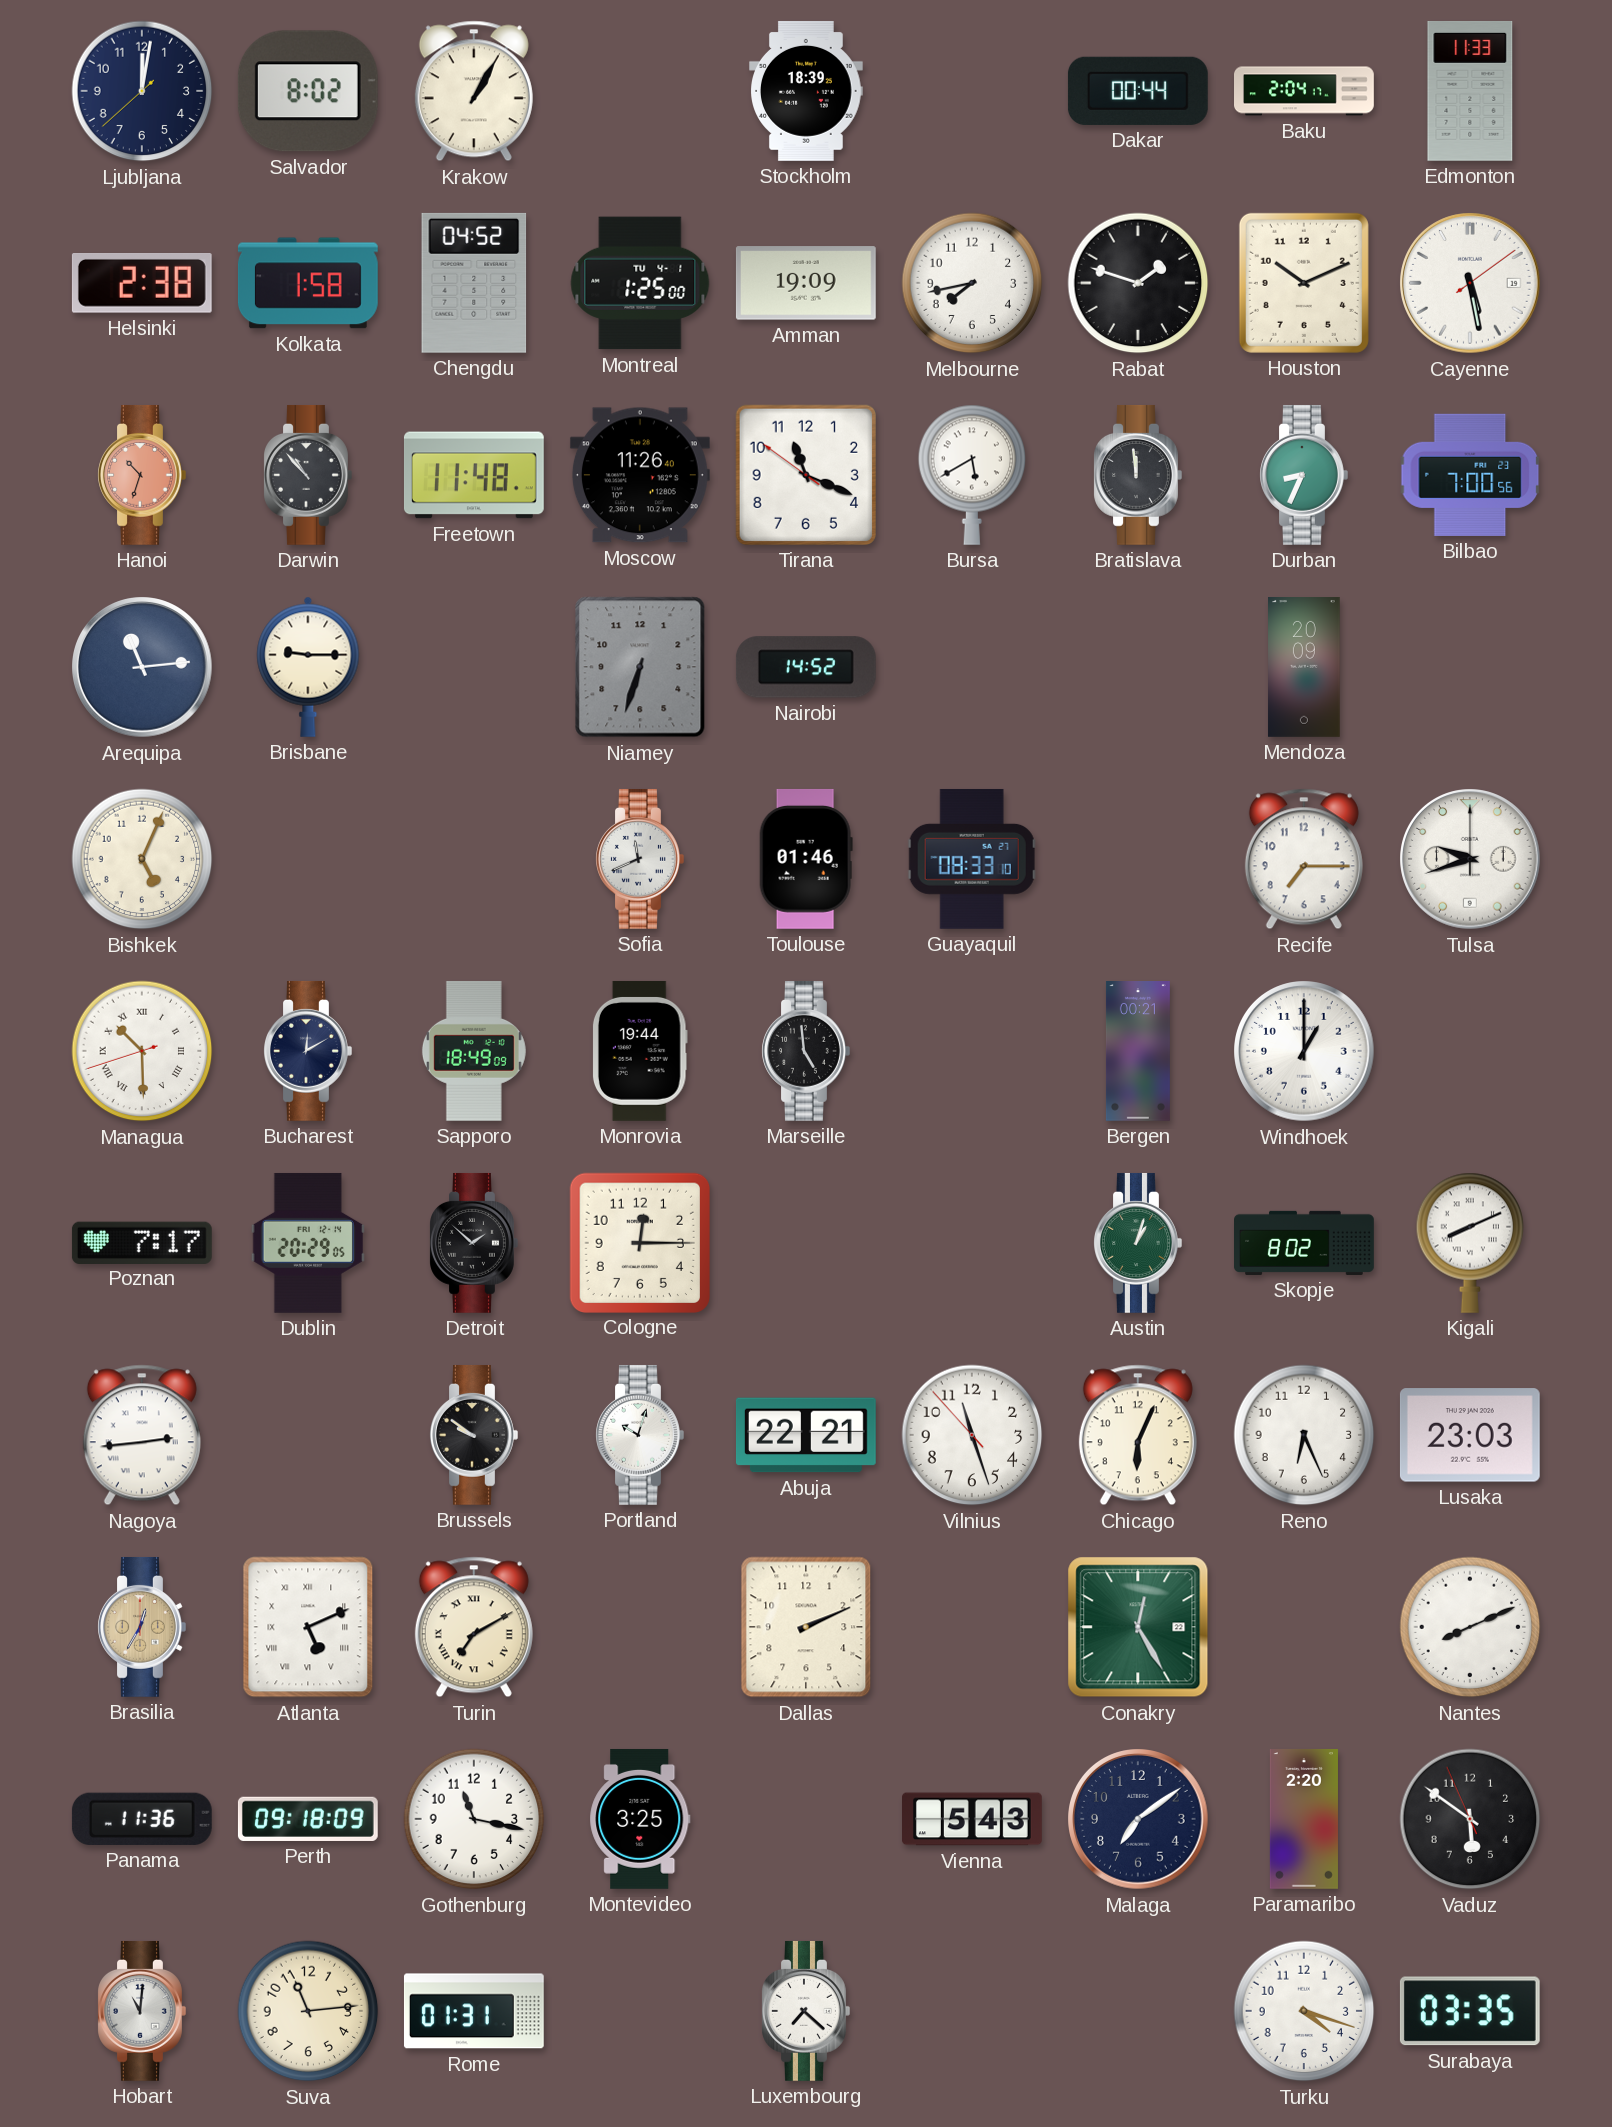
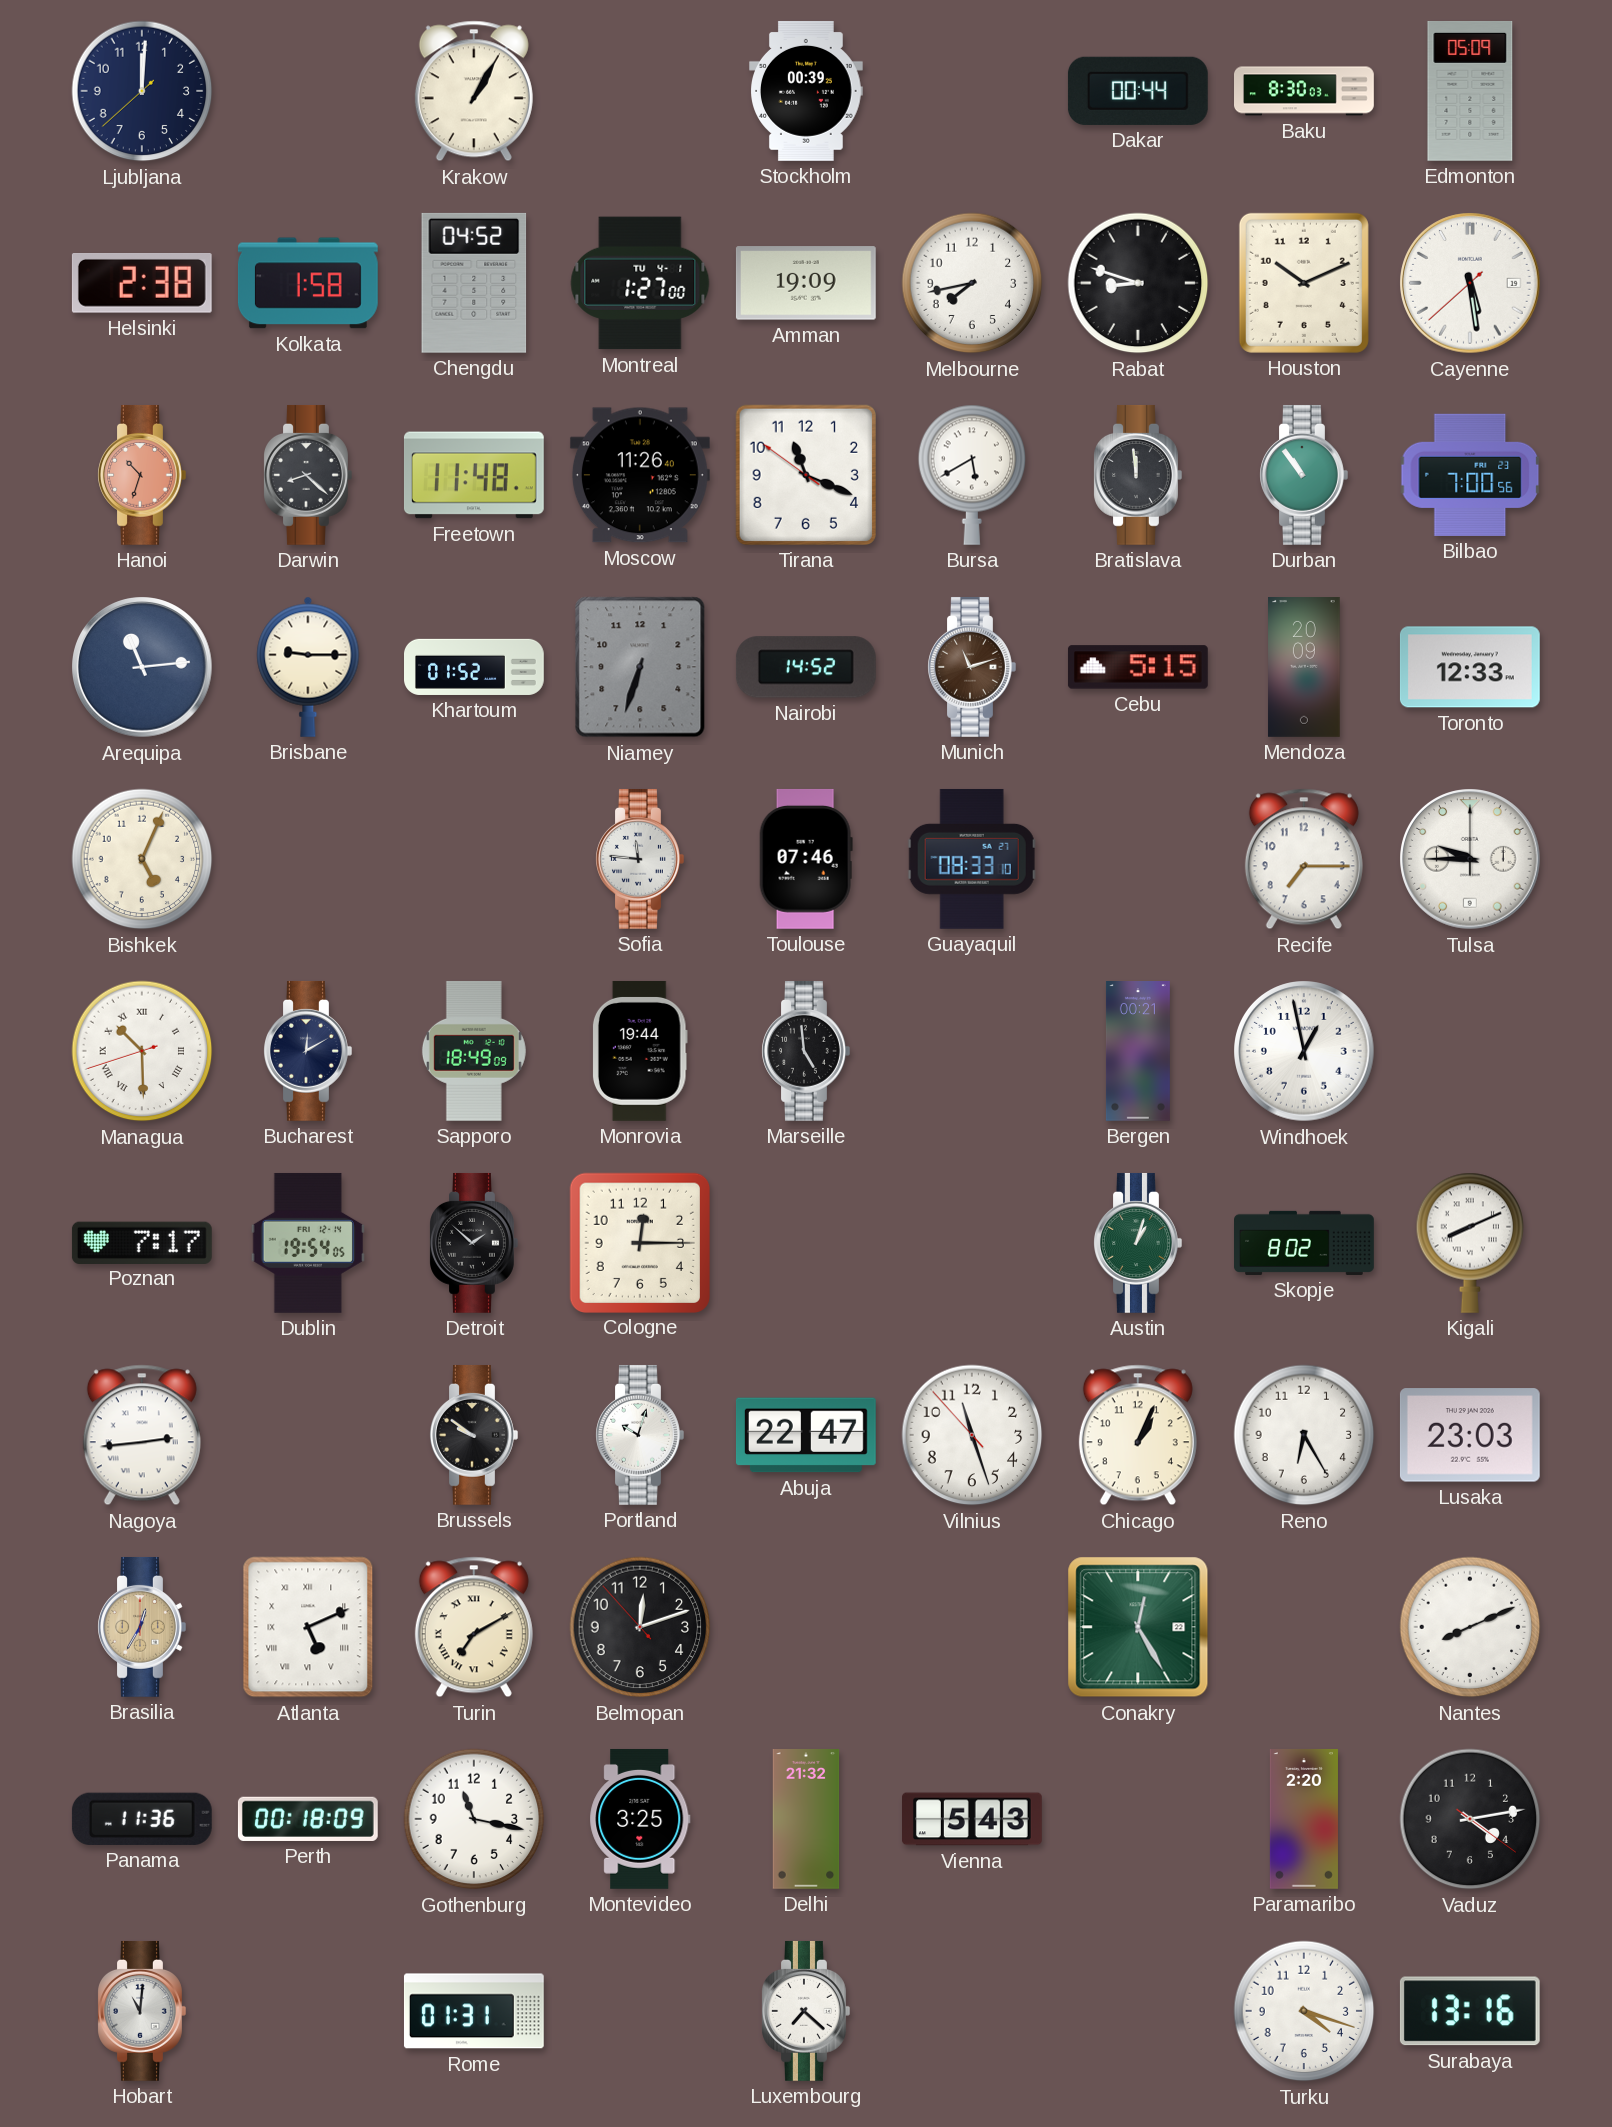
Ljubljana: 12:01 -> 12:00
Salvador: 8:02 -> none
Stockholm: 18:39 -> 00:39
Baku: 2:04 -> 8:30
Edmonton: 11:33 -> 05:09
Montreal: 1:25 -> 1:27
Rabat: 1:48 -> 8:48
Cayenne: 5:28:09 -> 5:28:38
Darwin: 10:53 -> 8:22
Durban: 8:34 -> 10:54
Khartoum: none -> 01:52
Munich: none -> 11:12
Cebu: none -> 5:15
Toronto: none -> 12:33
Sofia: 11:41 -> 11:46
Toulouse: 01:46 -> 07:46
Tulsa: 9:42 -> 9:45
Windhoek: 1:00 -> 12:58
Dublin: 20:29 -> 19:54
Abuja: 22:21 -> 22:47
Chicago: 6:04 -> 1:04
Reno: 6:26 -> 6:25
Belmopan: none -> 12:11
Dallas: 2:11 -> none
Perth: 09:18 -> 00:18
Delhi: none -> 21:32
Malaga: 7:09 -> none
Vaduz: 5:50 -> 4:13
Suva: 11:14 -> none
Surabaya: 03:35 -> 13:16
